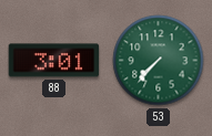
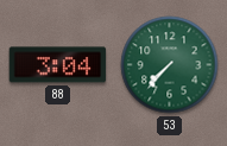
88: 3:01 -> 3:04
